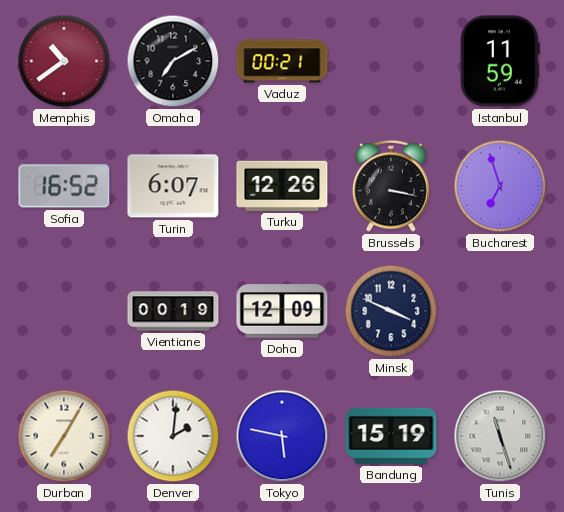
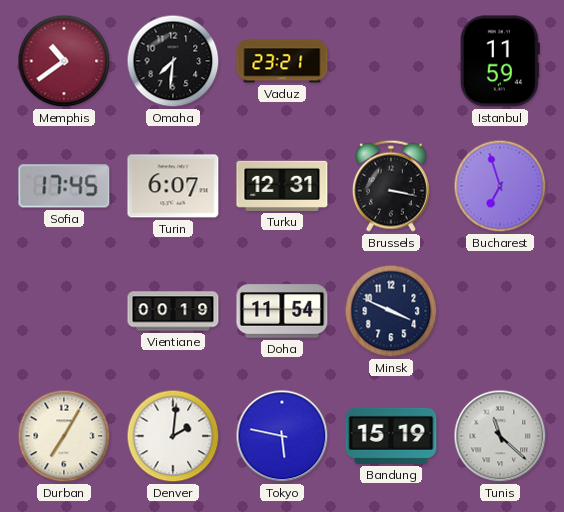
Omaha: 7:10 -> 7:31
Vaduz: 00:21 -> 23:21
Sofia: 16:52 -> 17:45
Turku: 12:26 -> 12:31
Doha: 12:09 -> 11:54
Tunis: 11:27 -> 11:22
